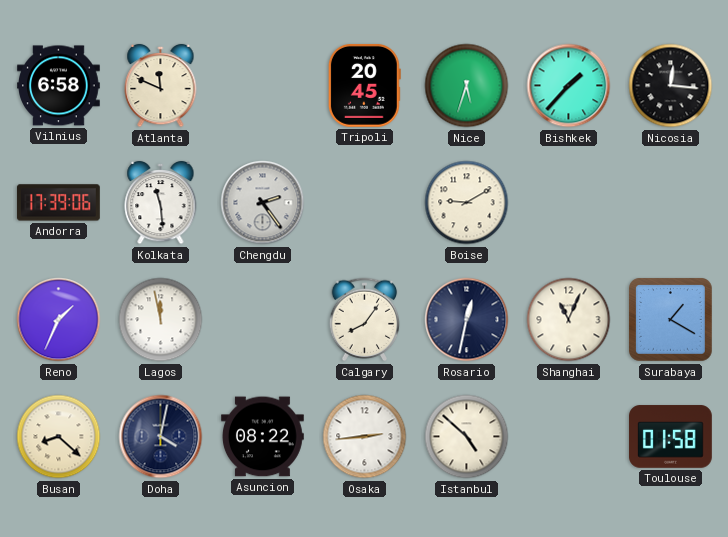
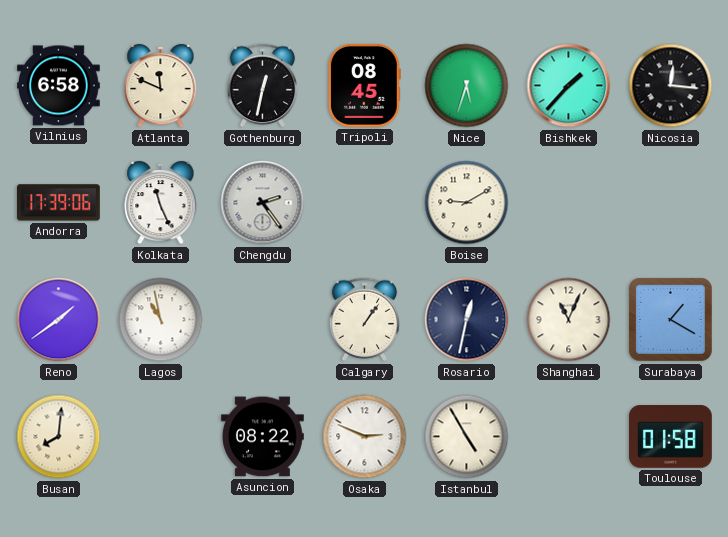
Gothenburg: none -> 12:32
Tripoli: 20:45 -> 08:45
Kolkata: 11:29 -> 11:26
Reno: 1:34 -> 1:39
Lagos: 11:58 -> 10:58
Calgary: 8:06 -> 1:06
Busan: 8:22 -> 8:01
Doha: 4:02 -> none
Osaka: 2:44 -> 2:49
Istanbul: 4:52 -> 4:55
